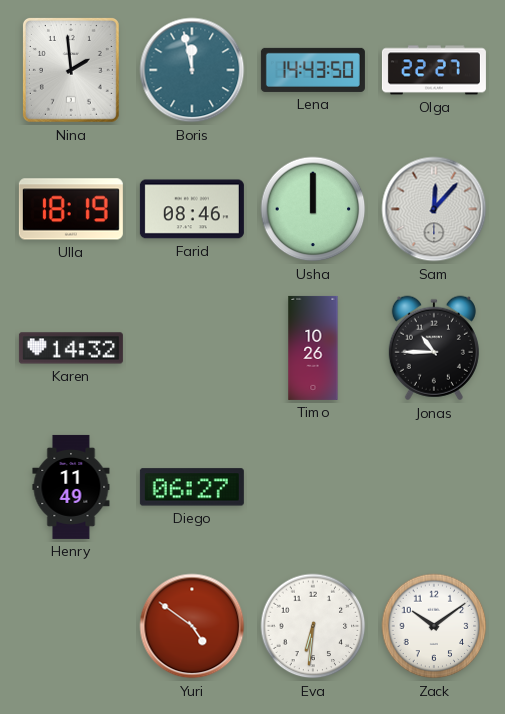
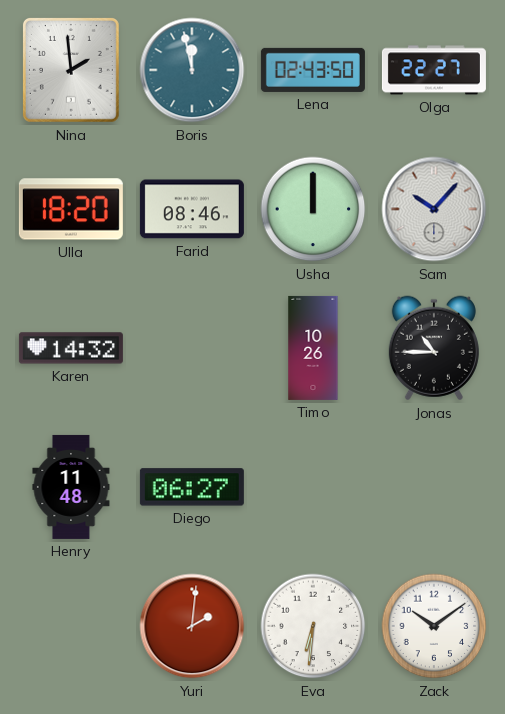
Lena: 14:43 -> 02:43
Ulla: 18:19 -> 18:20
Sam: 12:07 -> 10:07
Henry: 11:49 -> 11:48
Yuri: 4:51 -> 2:01
